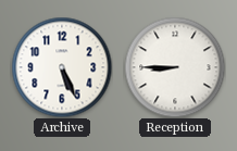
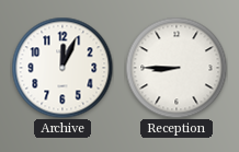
Archive: 5:26 -> 12:04
